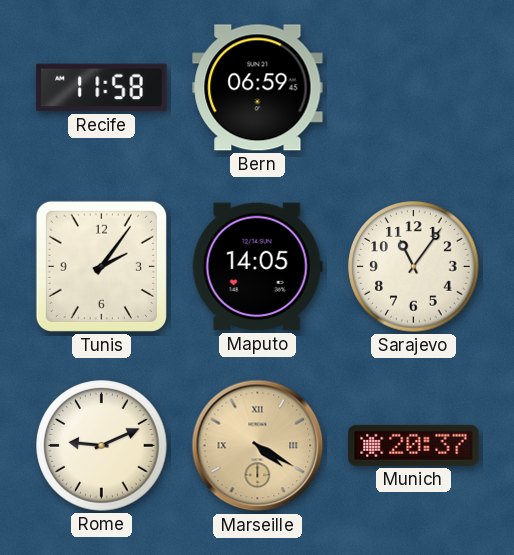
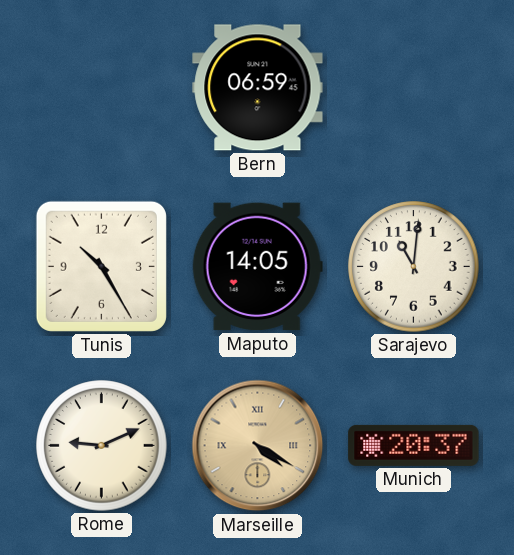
Recife: 11:58 -> none
Tunis: 2:06 -> 10:25
Sarajevo: 11:06 -> 11:01
